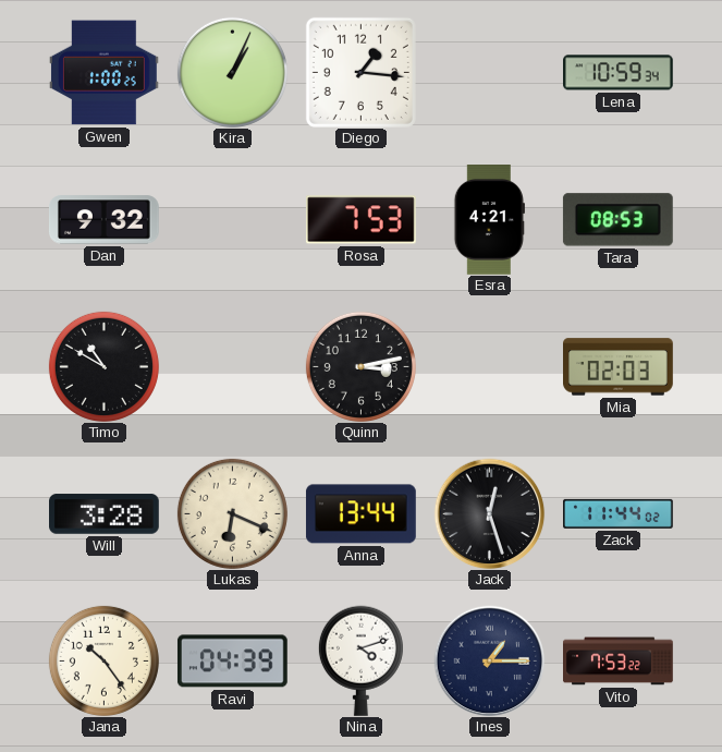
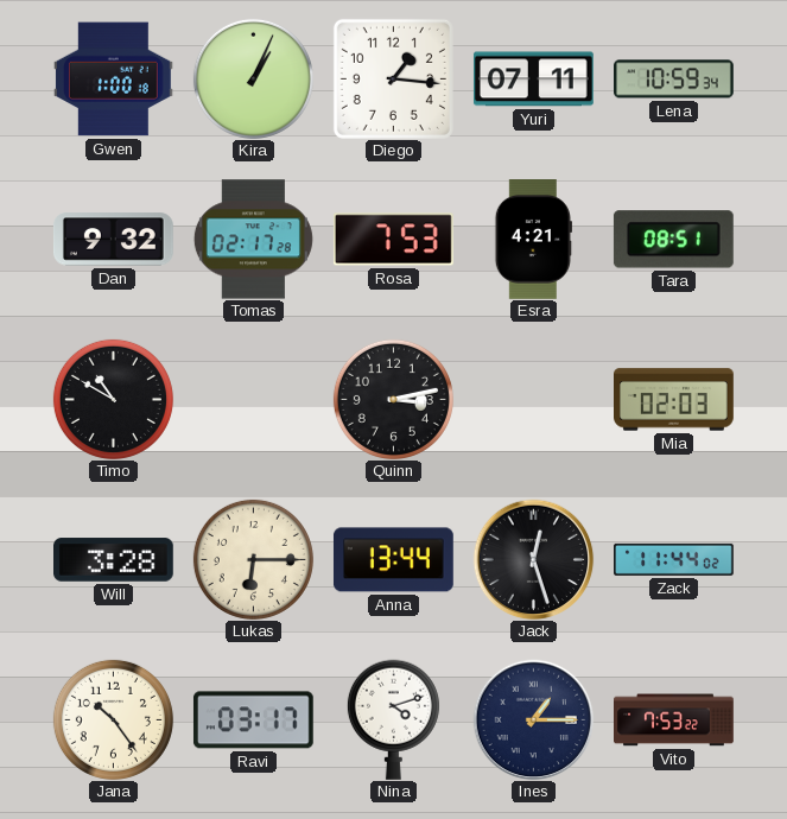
Gwen: 1:00:25 -> 1:00:18
Yuri: none -> 07:11
Tomas: none -> 02:17
Tara: 08:53 -> 08:51
Lukas: 6:19 -> 6:15
Ravi: 04:39 -> 03:17
